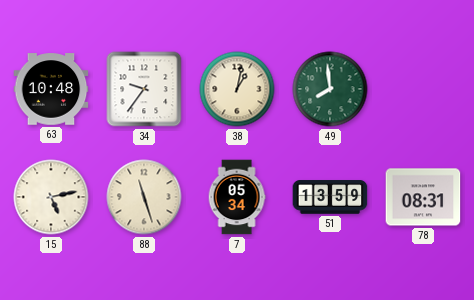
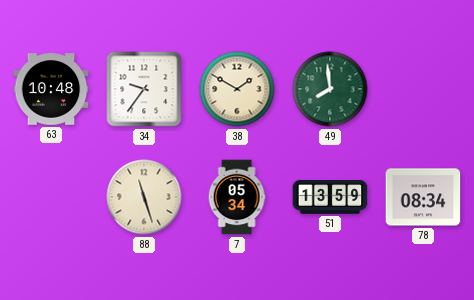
38: 1:02 -> 1:50
15: 5:13 -> none
78: 08:31 -> 08:34
